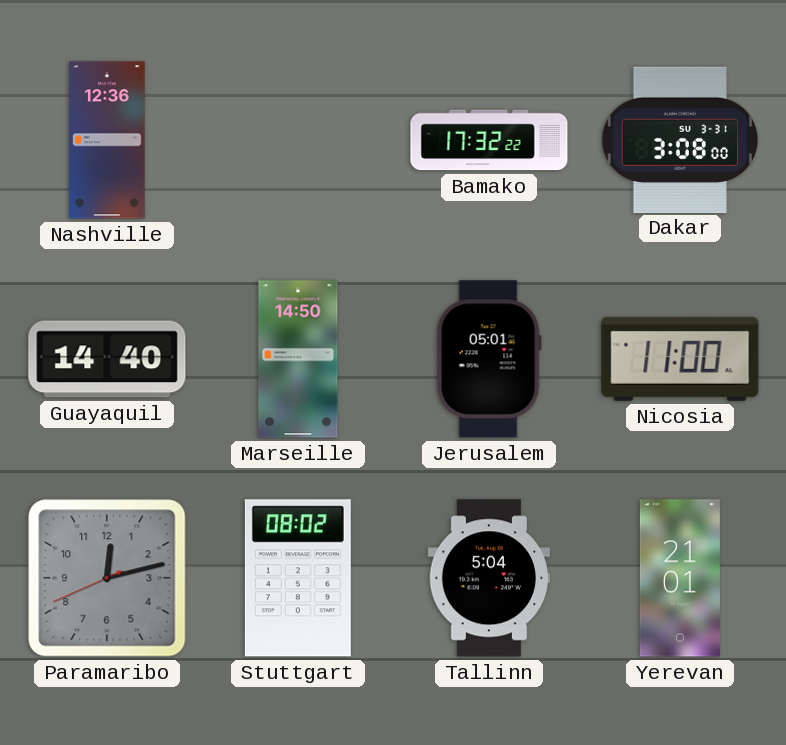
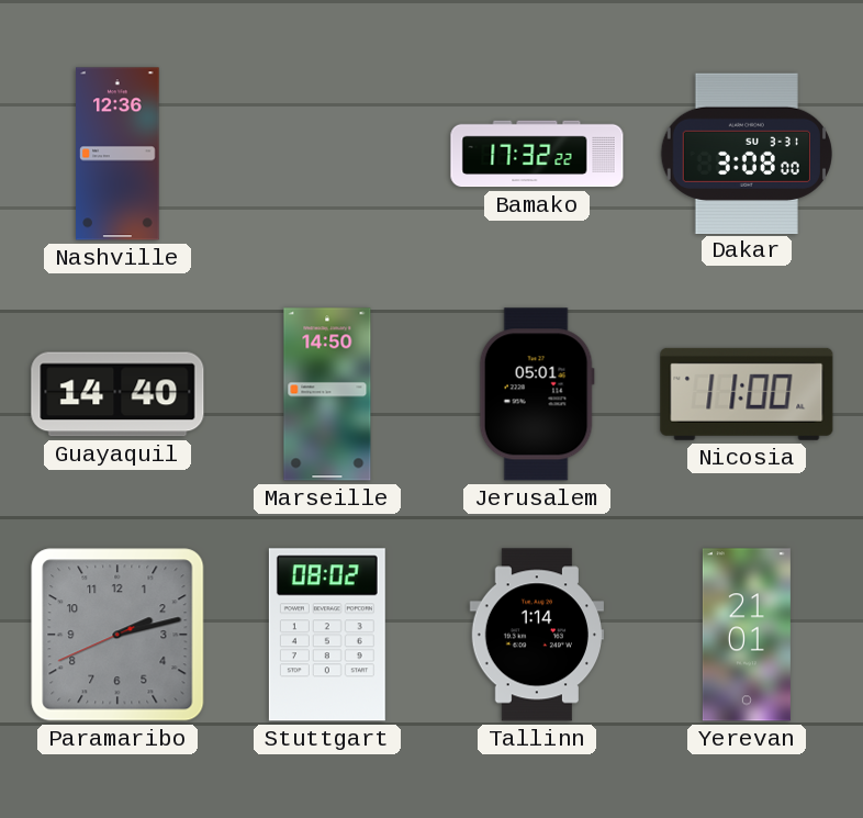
Paramaribo: 12:12 -> 2:12
Tallinn: 5:04 -> 1:14
